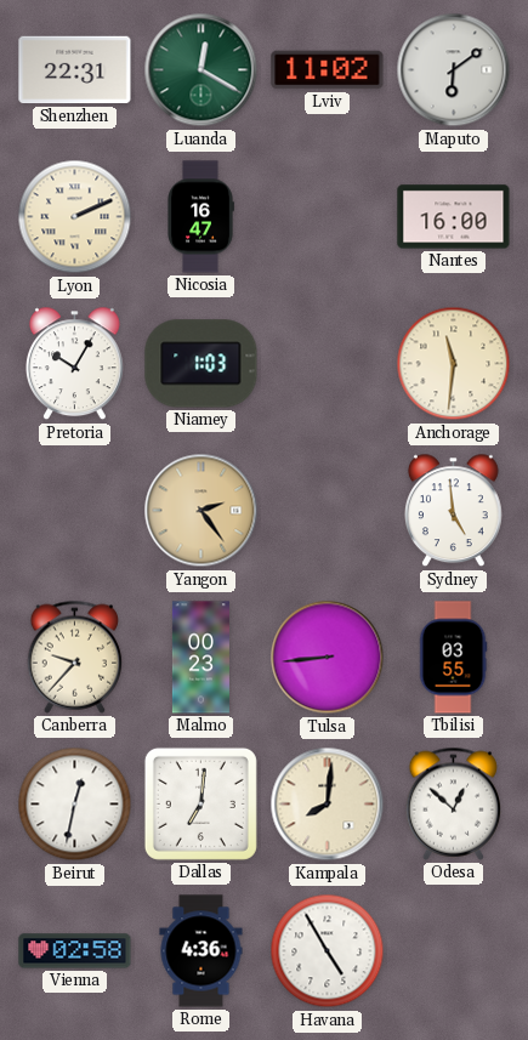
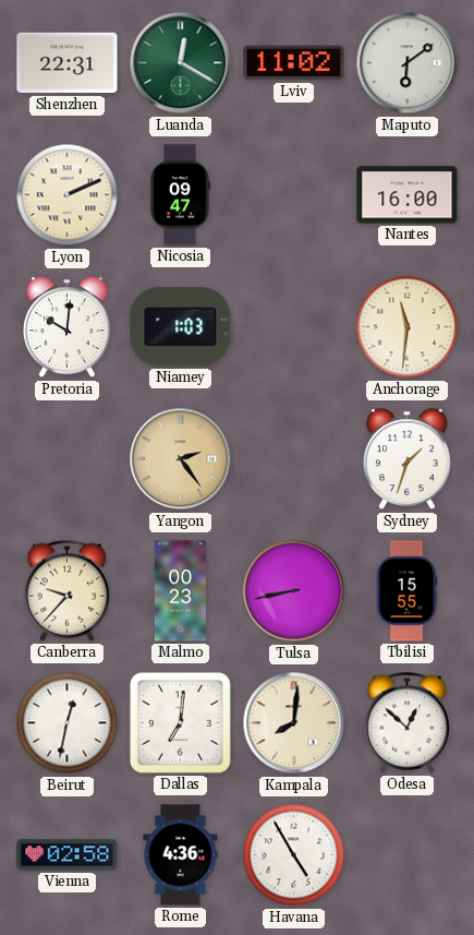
Nicosia: 16:47 -> 09:47
Pretoria: 10:05 -> 10:01
Sydney: 4:59 -> 1:33
Tulsa: 8:44 -> 8:43
Tbilisi: 03:55 -> 15:55
